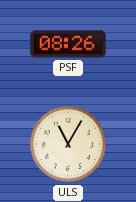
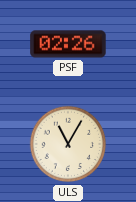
PSF: 08:26 -> 02:26
